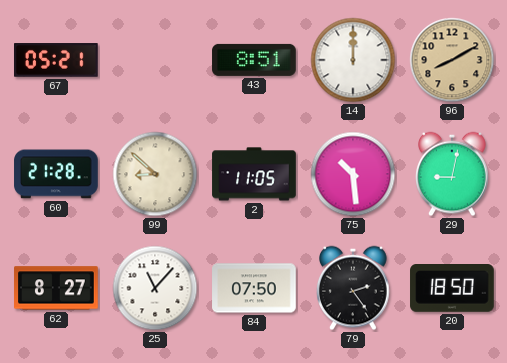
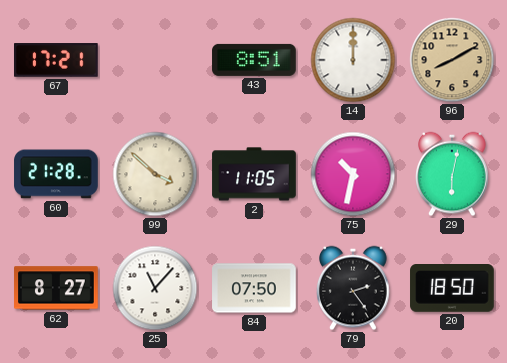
67: 05:21 -> 17:21
99: 8:52 -> 3:52
75: 10:29 -> 10:32
29: 9:02 -> 6:02
